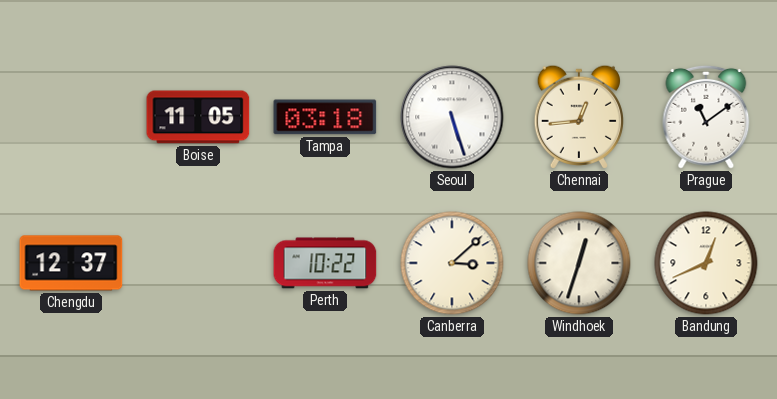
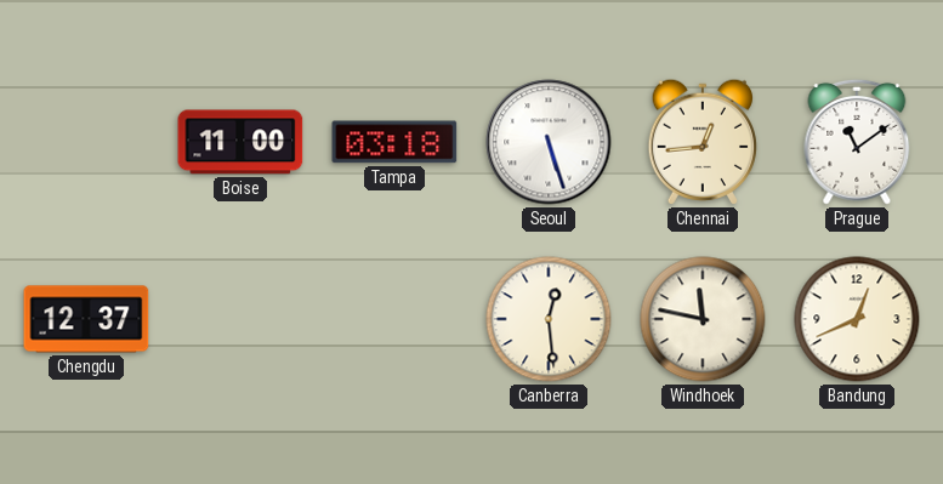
Boise: 11:05 -> 11:00
Perth: 10:22 -> none
Canberra: 3:08 -> 12:29
Windhoek: 12:33 -> 11:47
